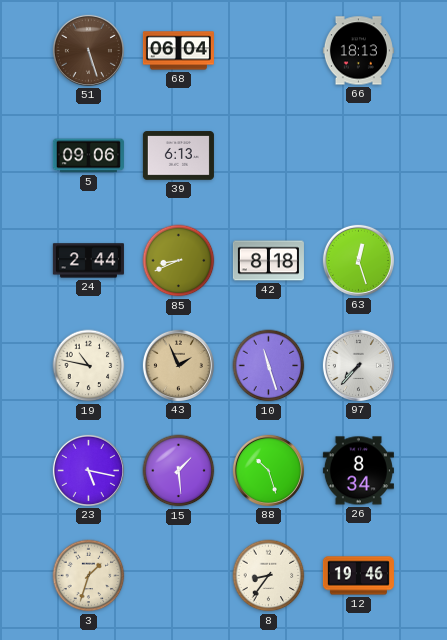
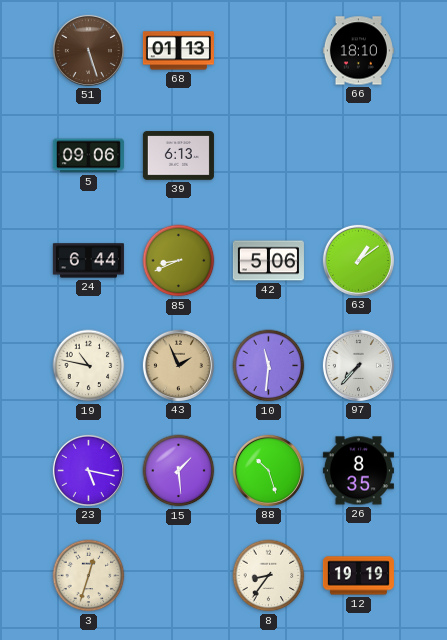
68: 06:04 -> 01:13
66: 18:13 -> 18:10
24: 2:44 -> 6:44
42: 8:18 -> 5:06
63: 12:27 -> 1:09
10: 11:27 -> 11:31
26: 8:34 -> 8:35
3: 1:33 -> 12:33
12: 19:46 -> 19:19
